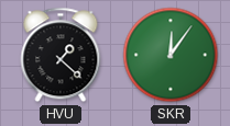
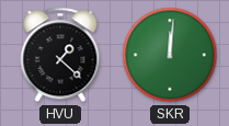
SKR: 12:06 -> 12:01
